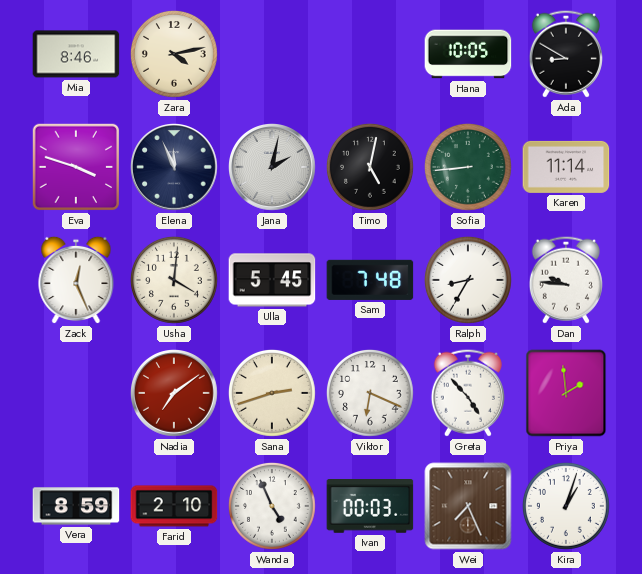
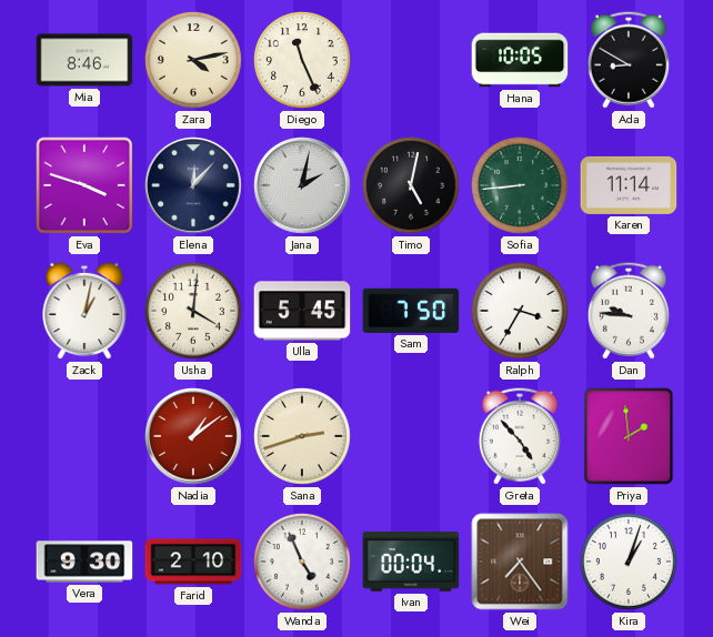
Diego: none -> 11:26
Elena: 11:56 -> 12:07
Zack: 12:26 -> 1:02
Sam: 7:48 -> 7:50
Ralph: 8:35 -> 3:35
Nadia: 7:09 -> 1:09
Viktor: 6:19 -> none
Vera: 8:59 -> 9:30
Ivan: 00:03 -> 00:04
Wei: 7:26 -> 7:24
